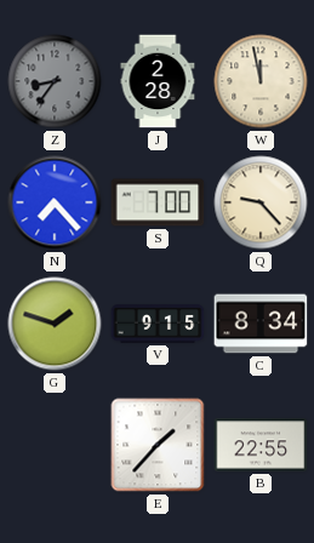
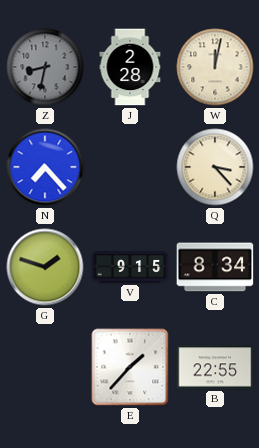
Z: 8:36 -> 8:32
W: 11:58 -> 12:02
S: 7:00 -> none
Q: 9:23 -> 3:23
